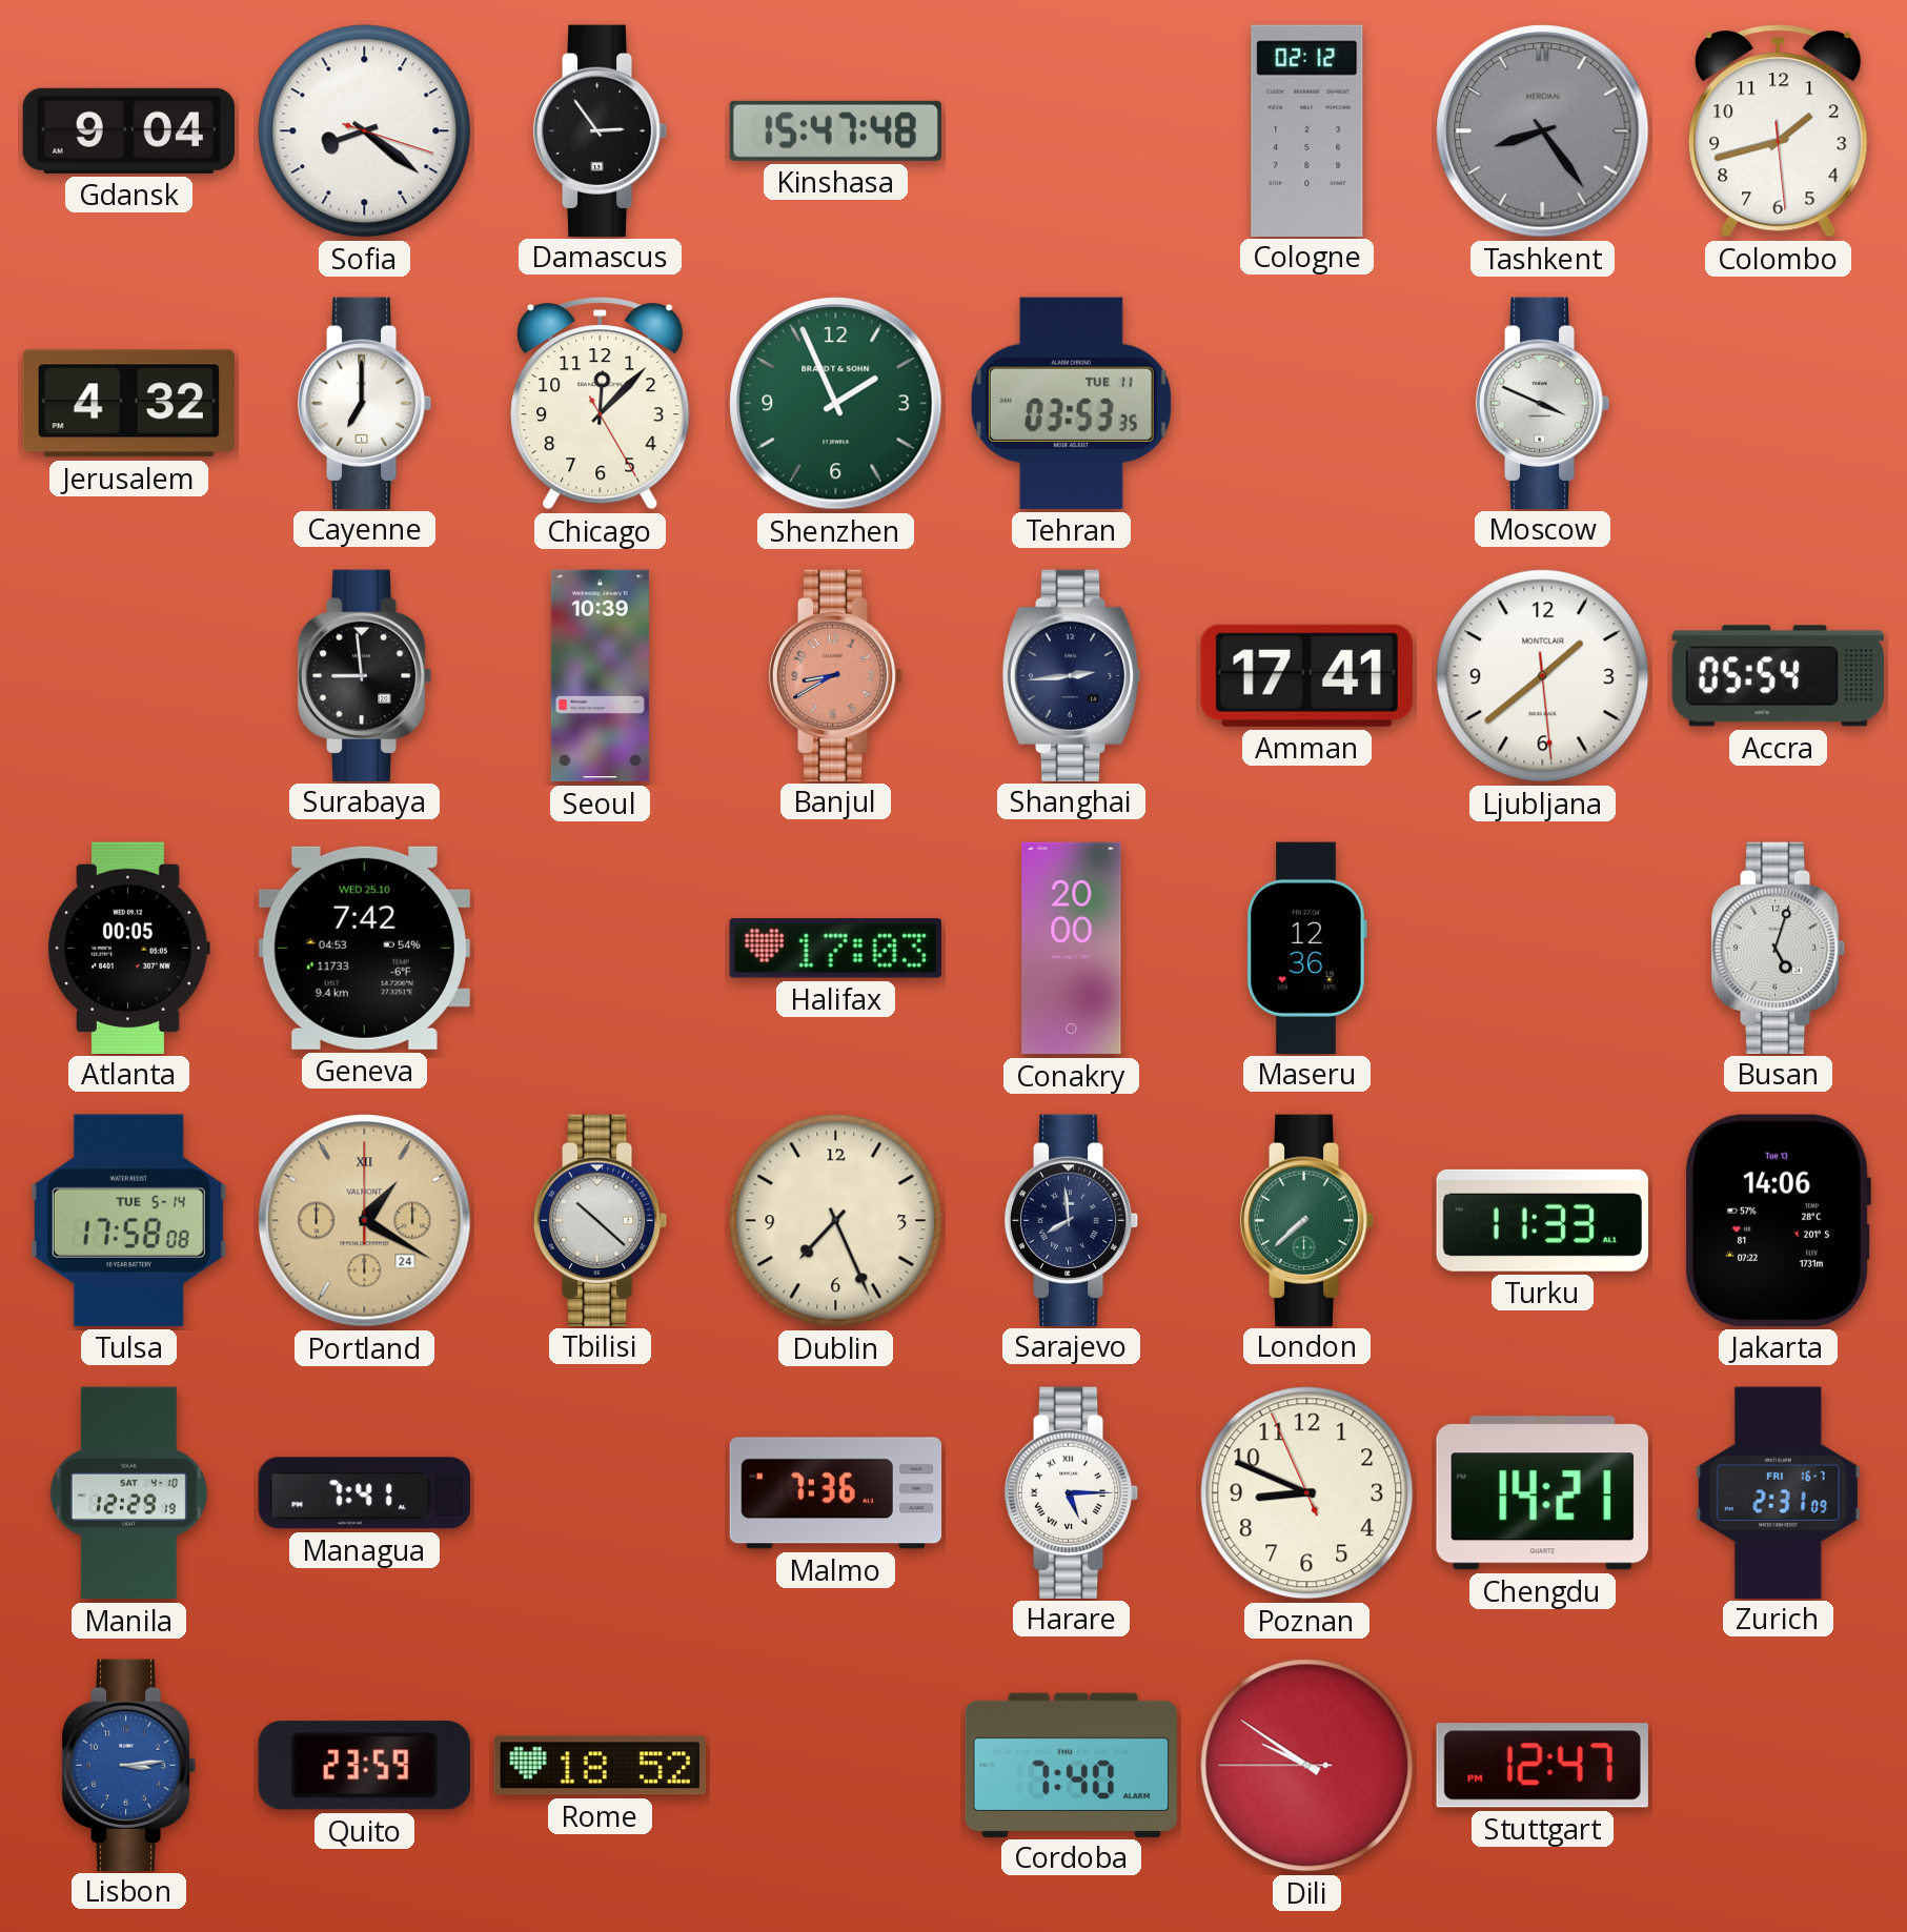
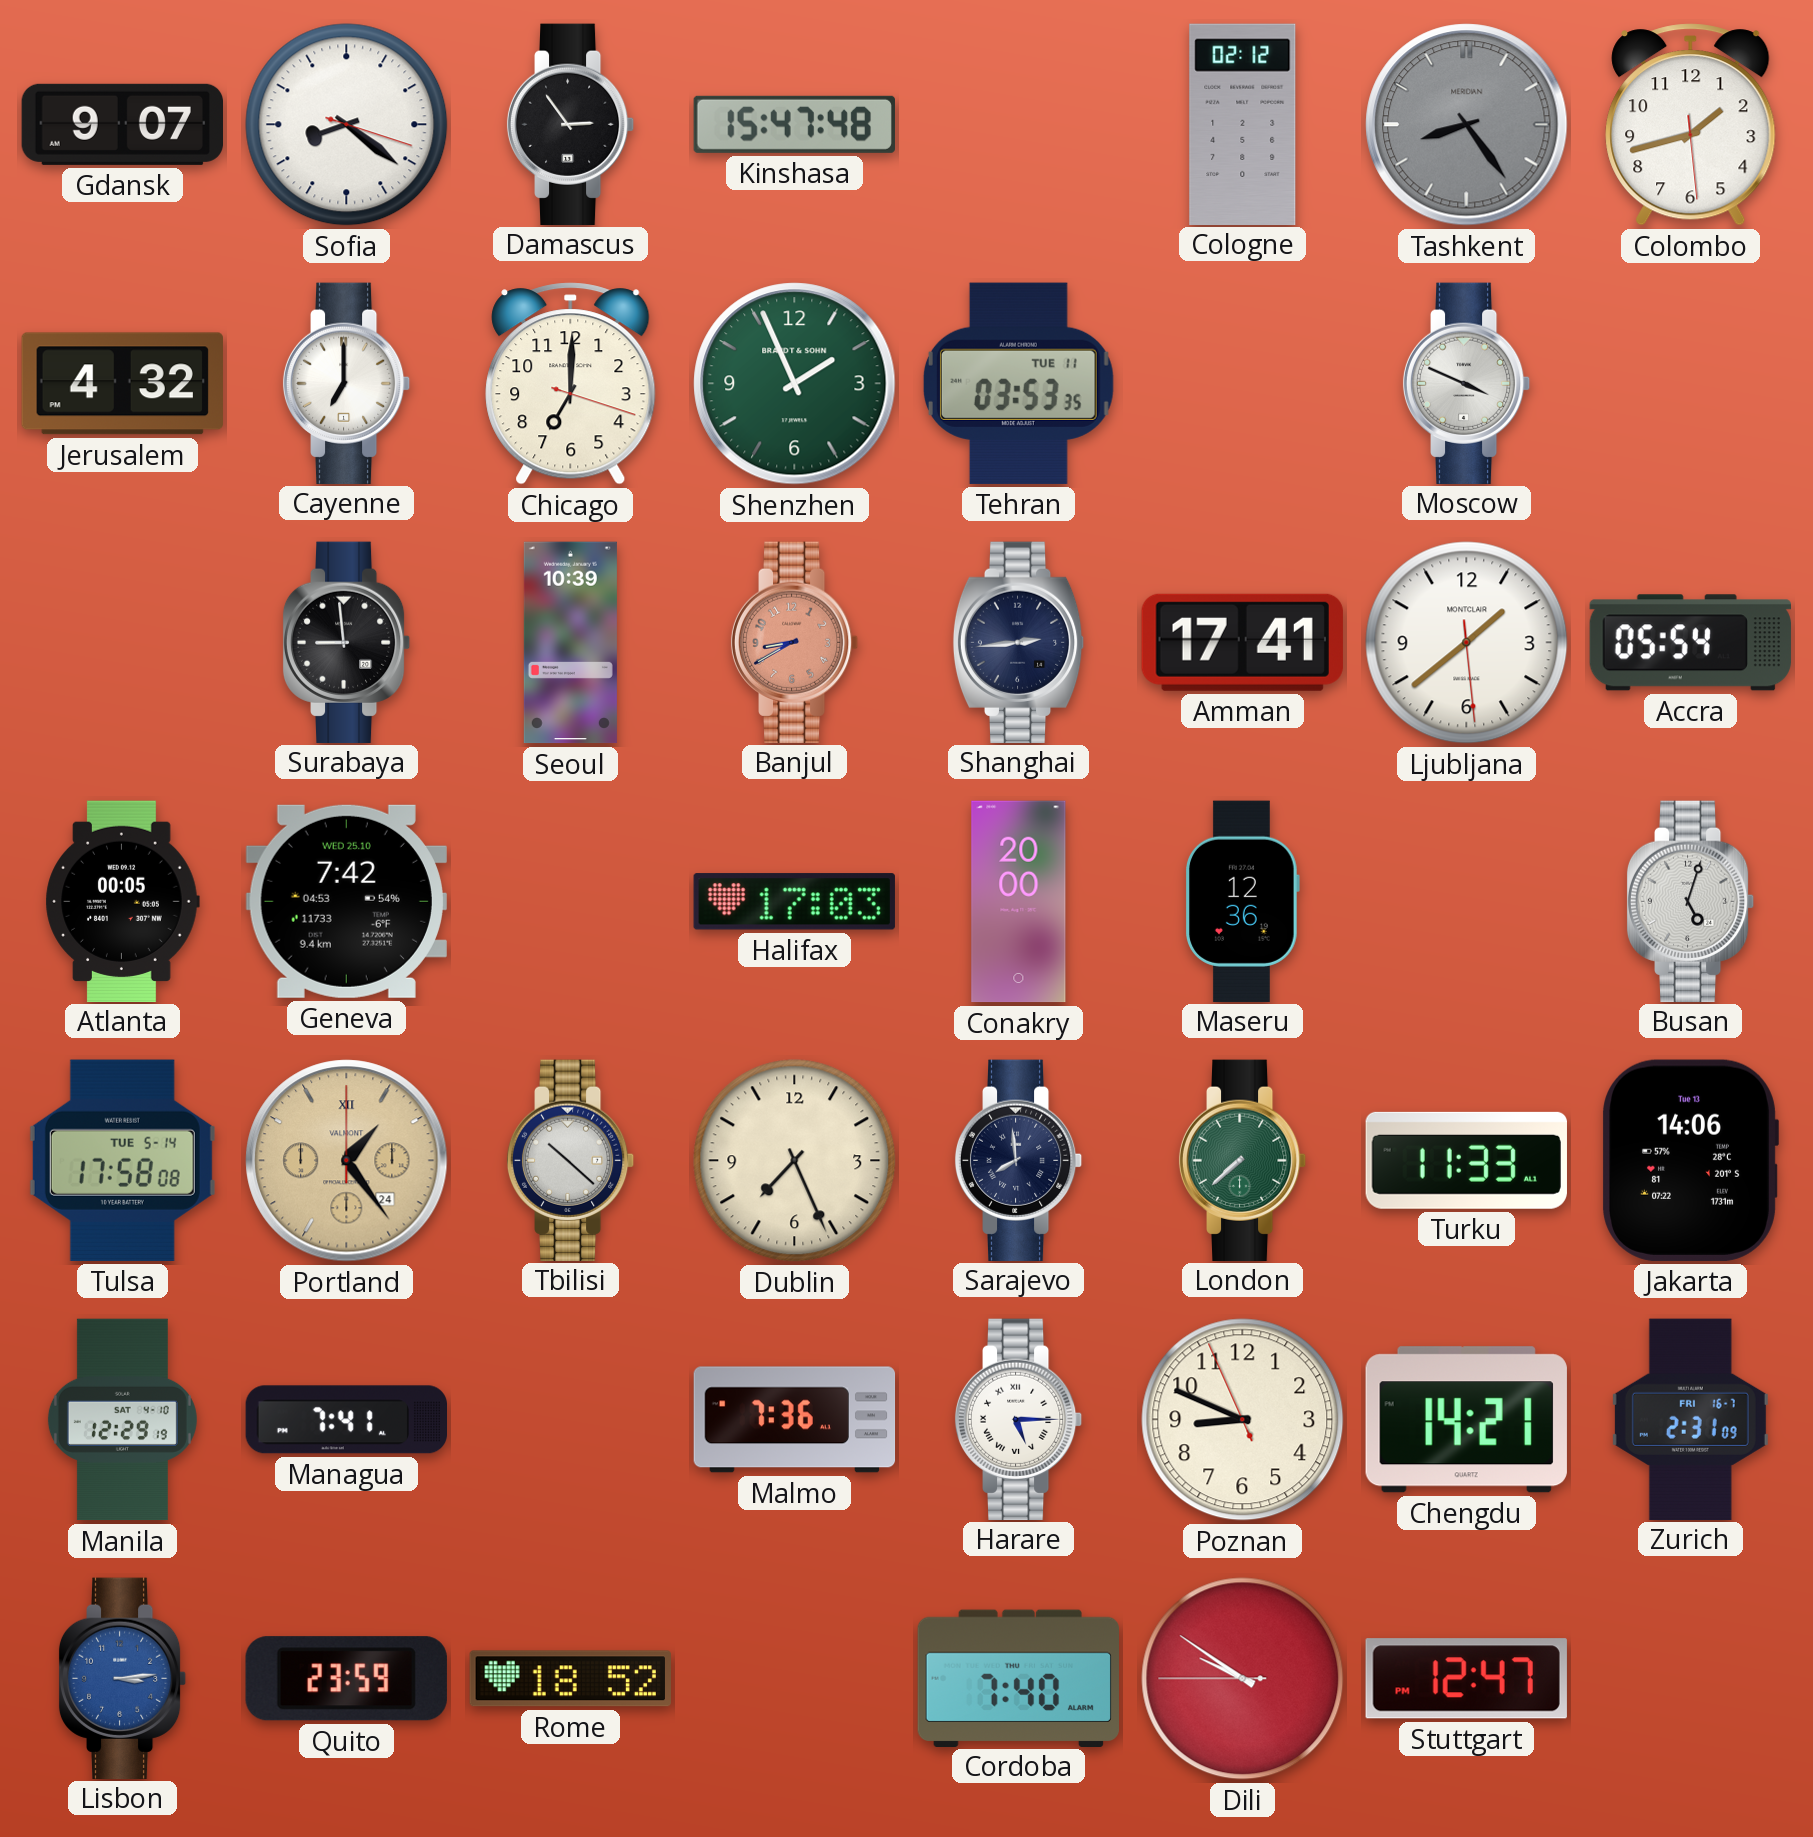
Gdansk: 9:04 -> 9:07
Chicago: 12:07 -> 7:00
Portland: 1:20 -> 1:24
